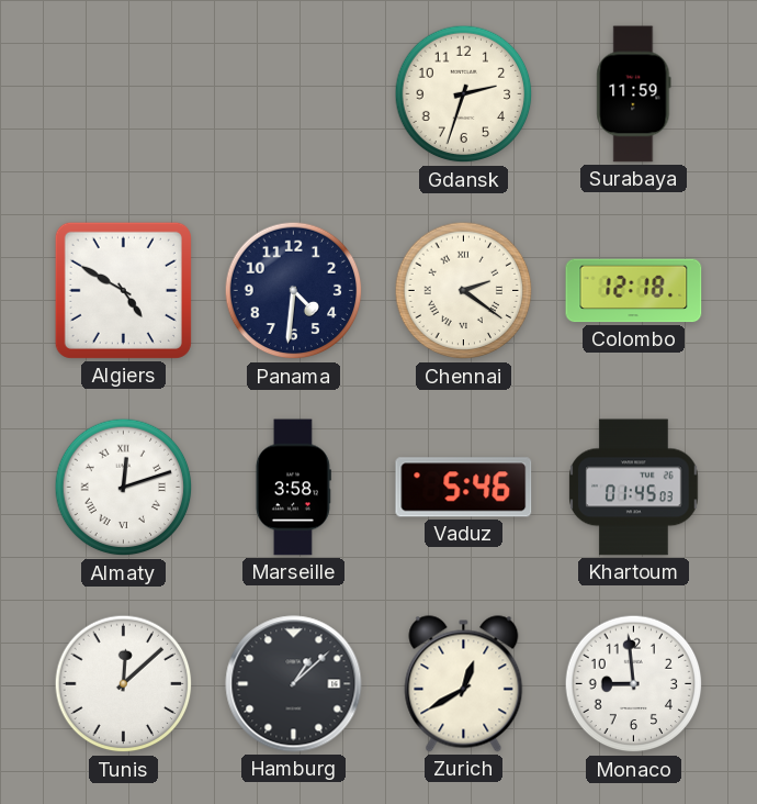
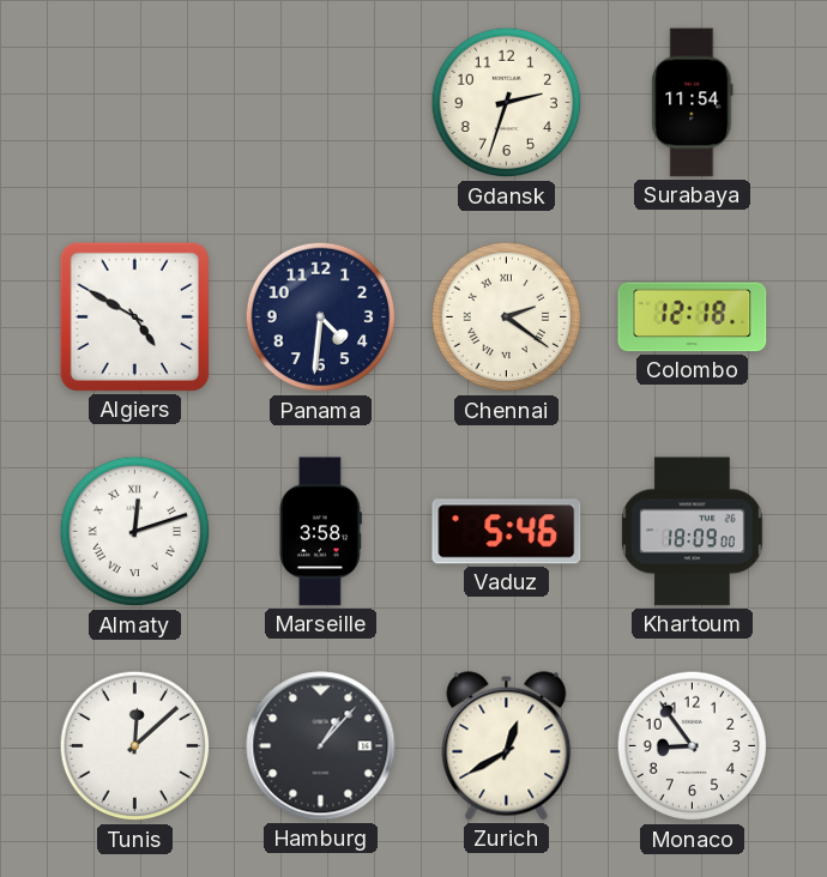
Surabaya: 11:59 -> 11:54
Khartoum: 01:45 -> 18:09
Hamburg: 1:08 -> 1:07
Monaco: 8:59 -> 8:54
